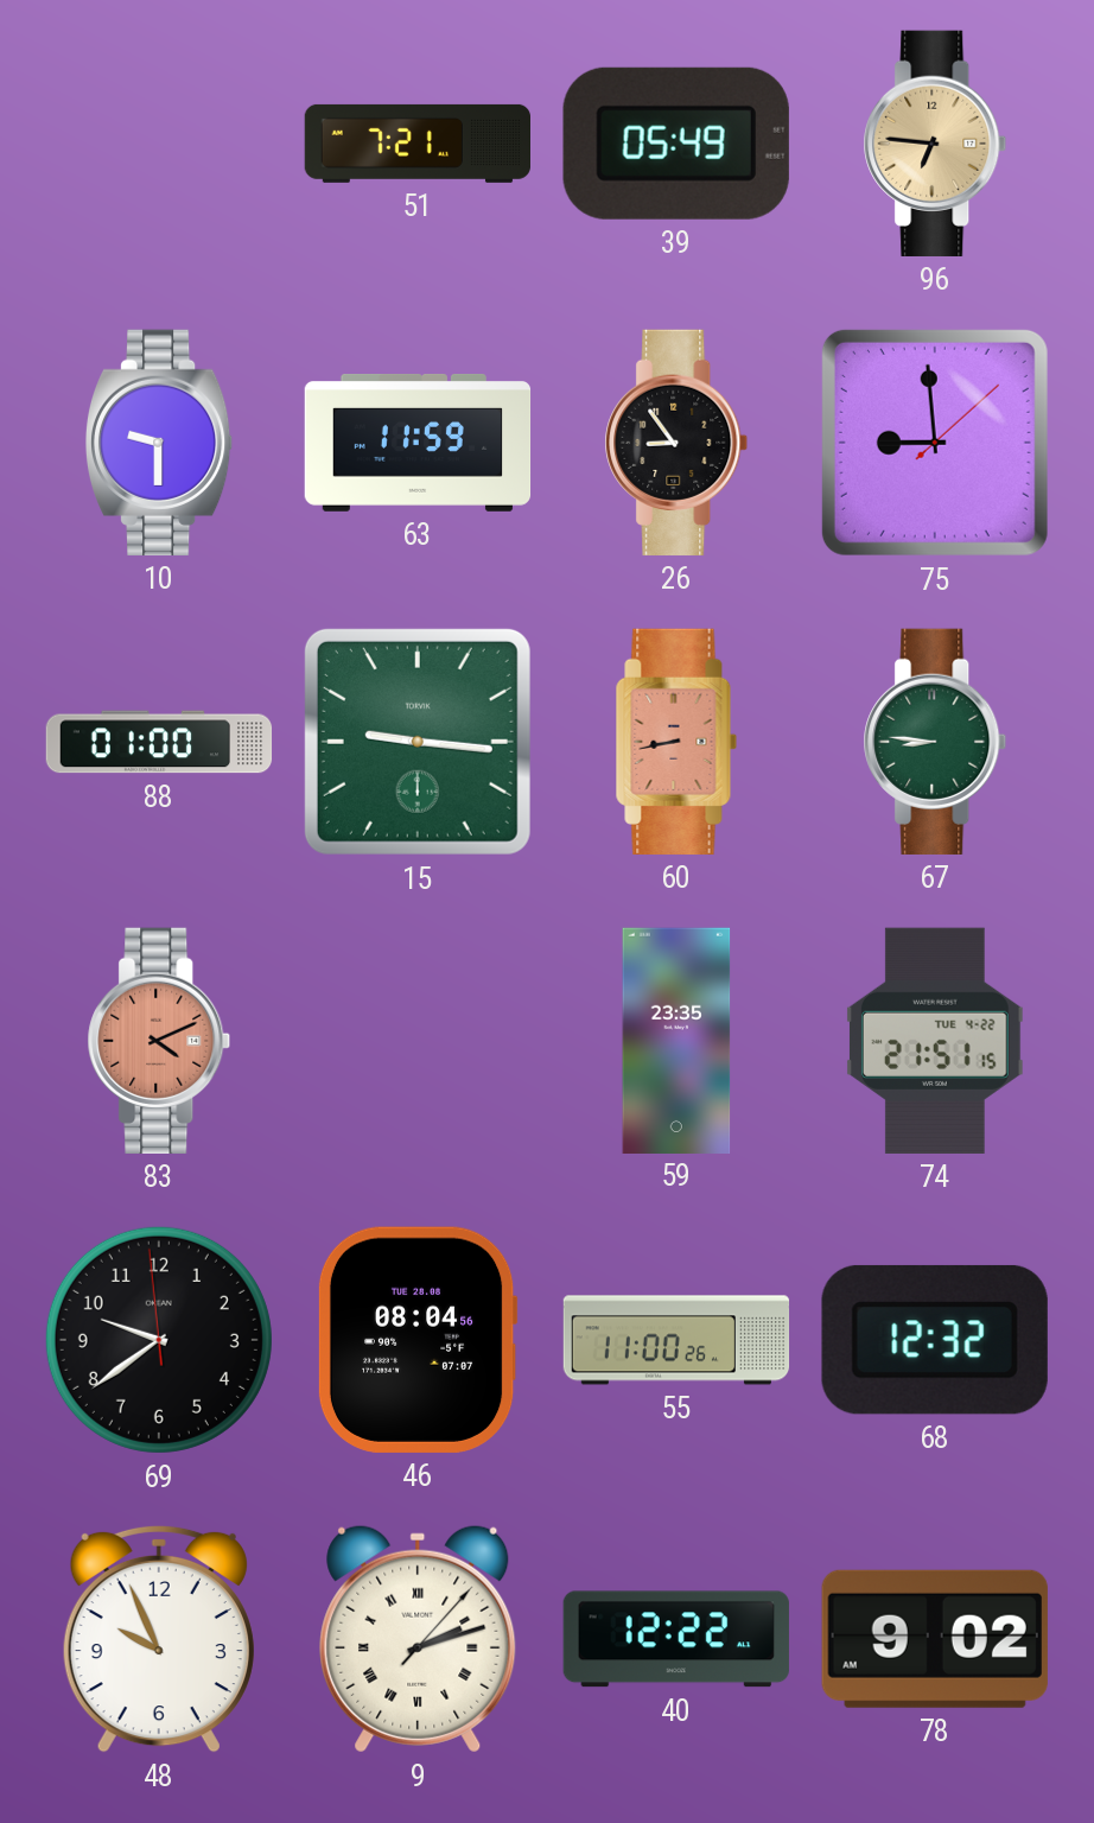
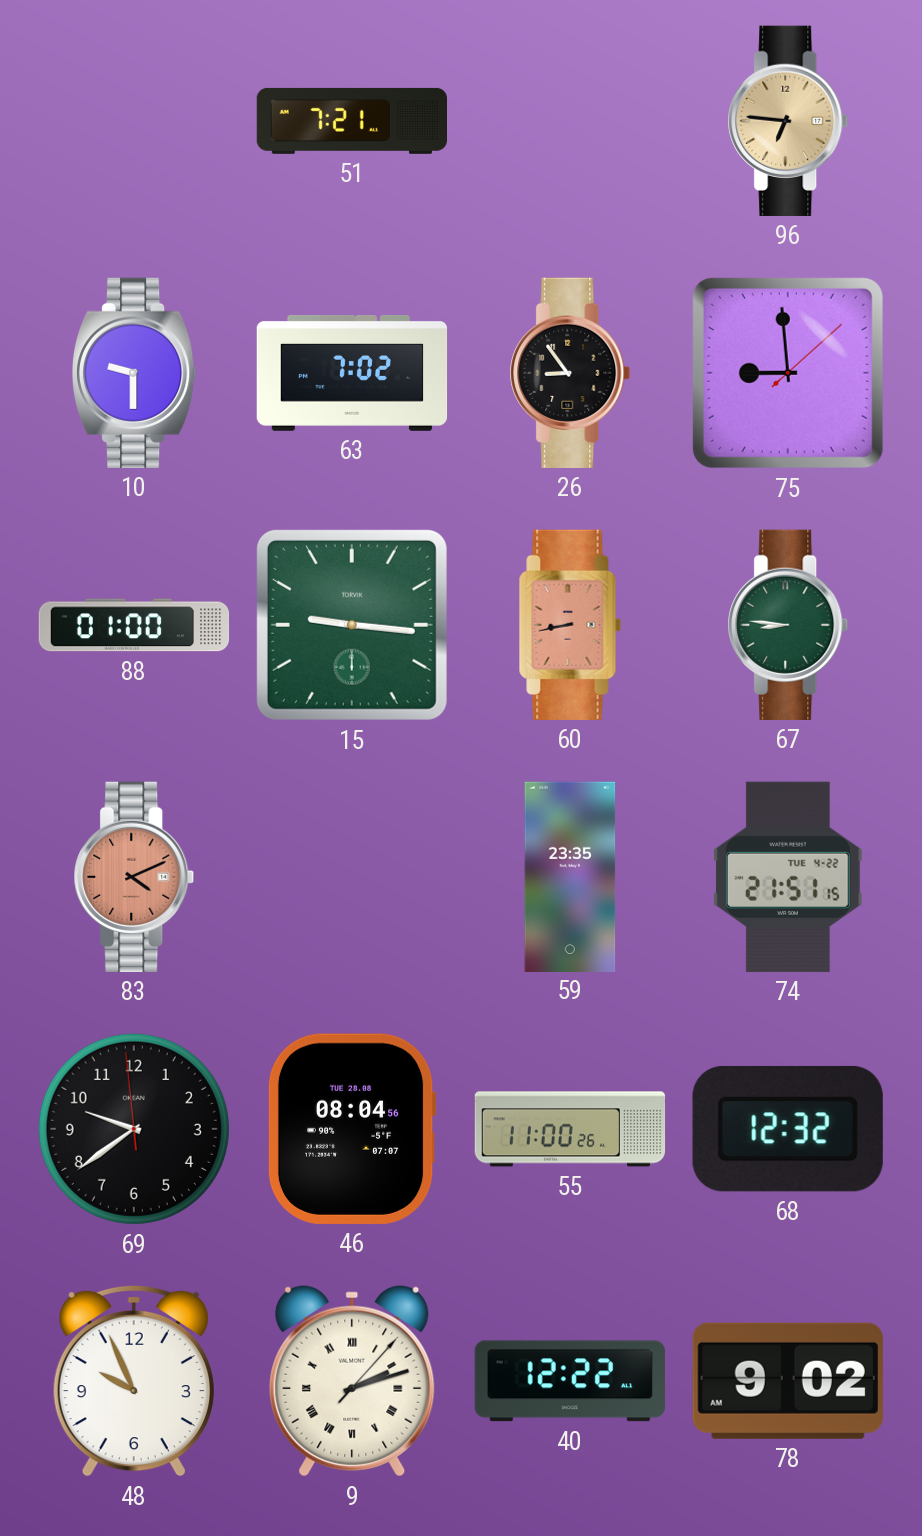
39: 05:49 -> none
63: 11:59 -> 7:02
